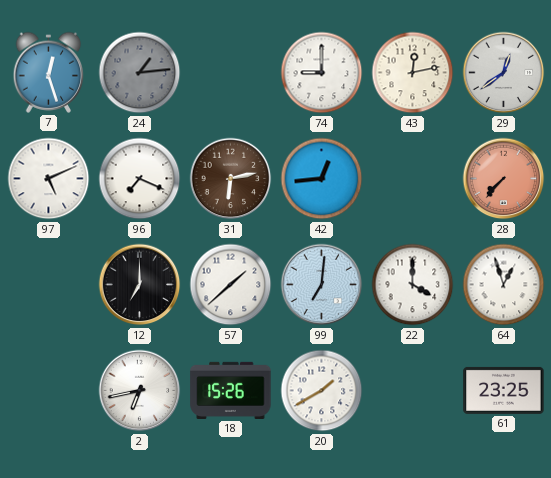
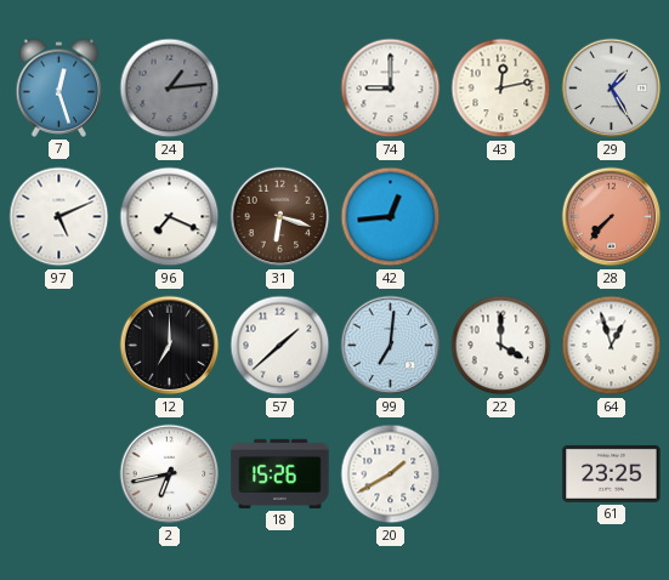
29: 12:39 -> 1:25
31: 6:13 -> 6:18
